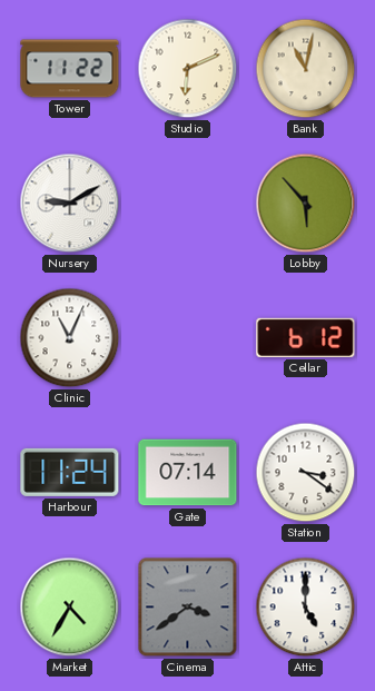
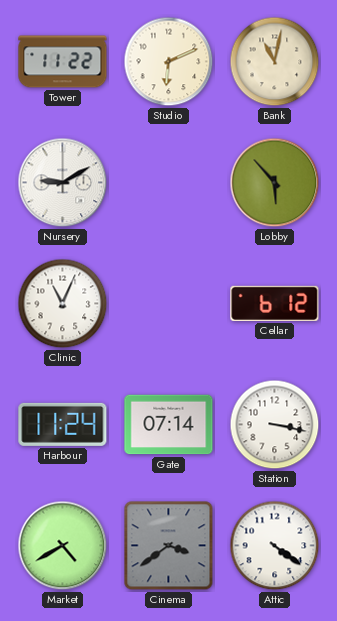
Station: 3:21 -> 3:17
Market: 4:35 -> 4:40
Attic: 5:00 -> 4:21
